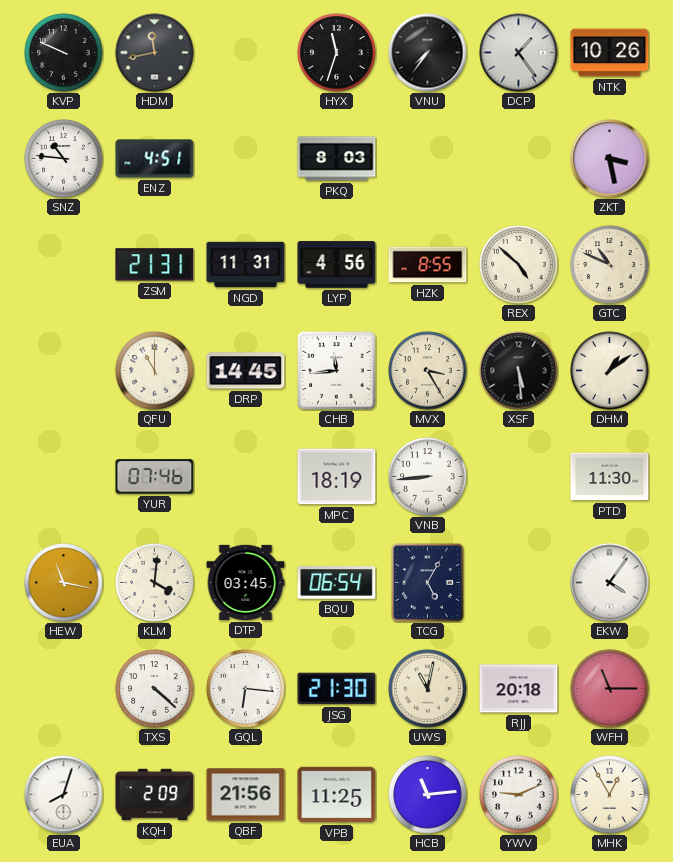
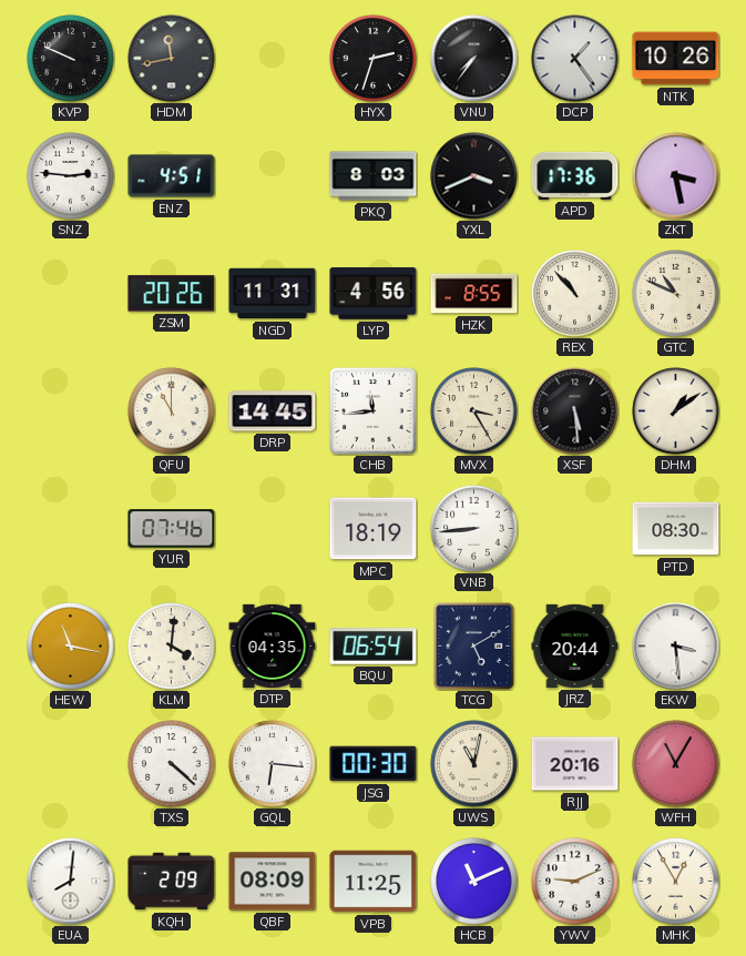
HYX: 11:33 -> 2:33
SNZ: 10:46 -> 2:46
YXL: none -> 3:41
APD: none -> 17:36
ZSM: 21:31 -> 20:26
REX: 4:52 -> 10:53
PTD: 11:30 -> 08:30
DTP: 03:45 -> 04:35
TCG: 5:05 -> 5:10
JRZ: none -> 20:44
EKW: 4:06 -> 3:29
JSG: 21:30 -> 00:30
RJJ: 20:18 -> 20:16
WFH: 11:15 -> 11:05
EUA: 8:03 -> 8:01
QBF: 21:56 -> 08:09
HCB: 11:14 -> 11:11
